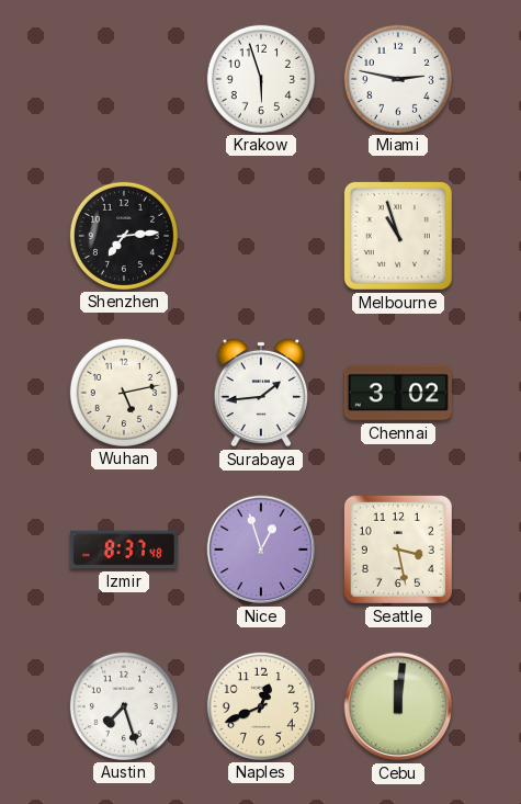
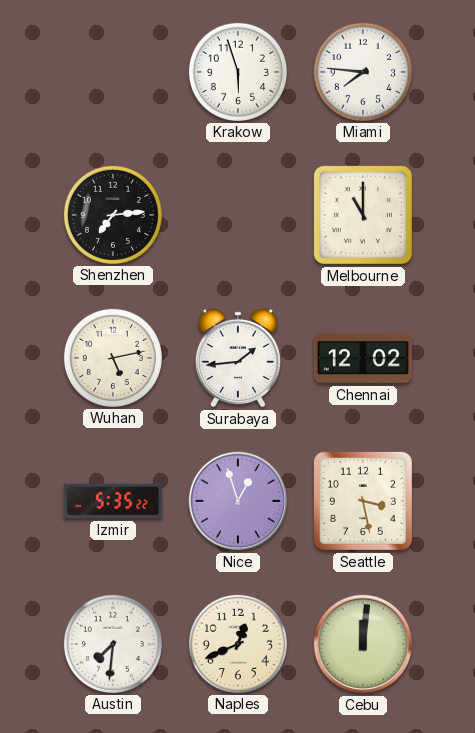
Miami: 2:47 -> 7:46
Melbourne: 10:57 -> 11:00
Chennai: 3:02 -> 12:02
Izmir: 8:37 -> 5:35
Austin: 7:27 -> 7:31
